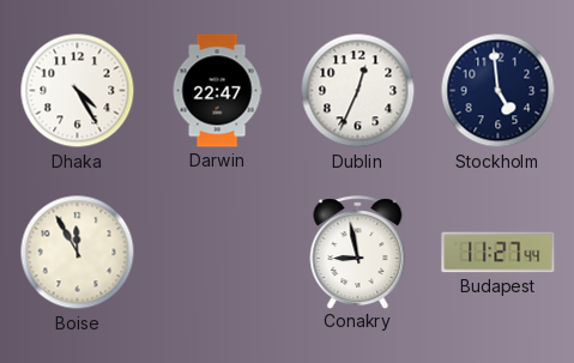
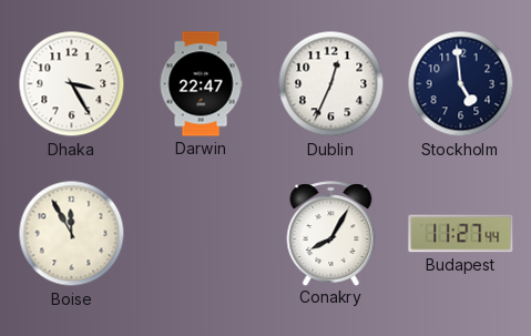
Dhaka: 4:25 -> 3:25
Conakry: 8:58 -> 8:05
